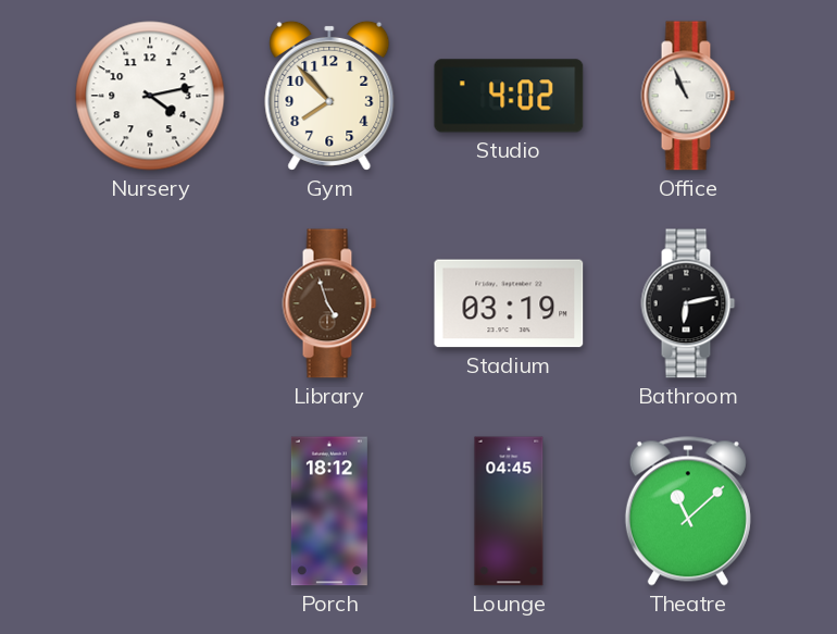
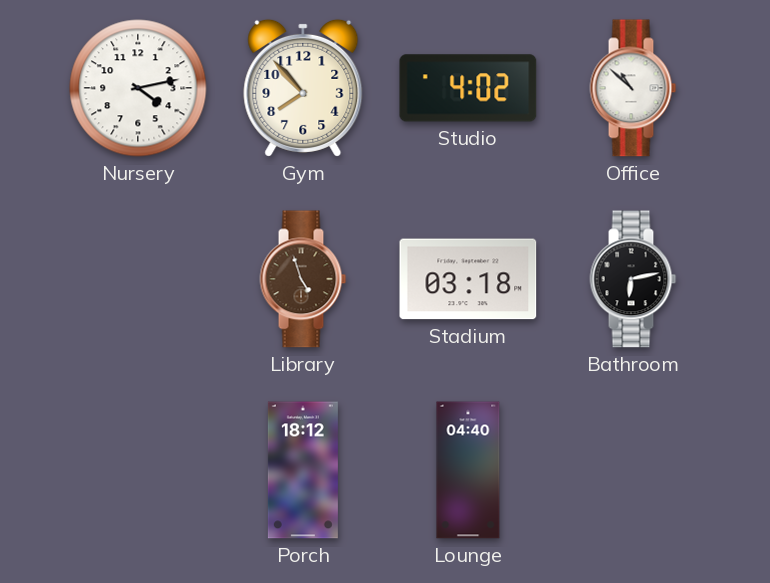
Office: 10:56 -> 10:52
Stadium: 03:19 -> 03:18
Lounge: 04:45 -> 04:40
Theatre: 11:08 -> none
